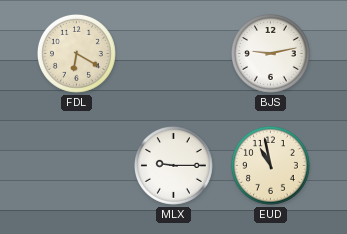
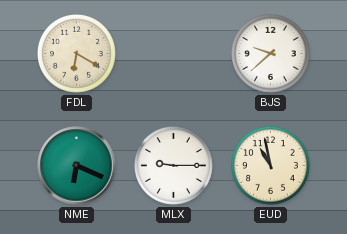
BJS: 9:13 -> 9:38
NME: none -> 6:19
